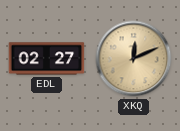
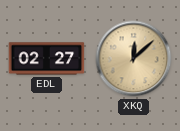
XKQ: 12:11 -> 12:08
